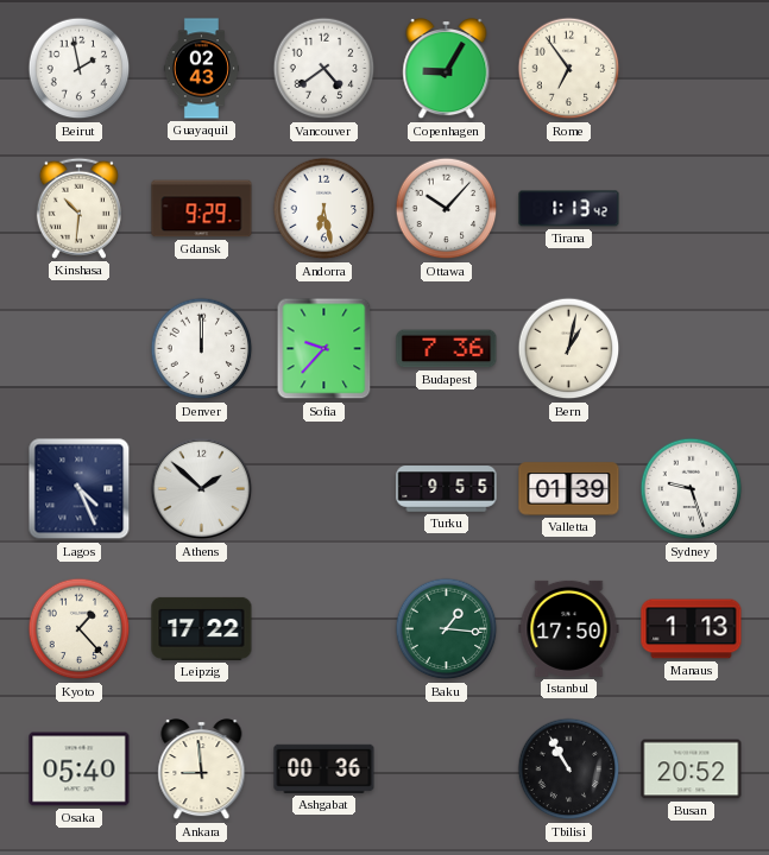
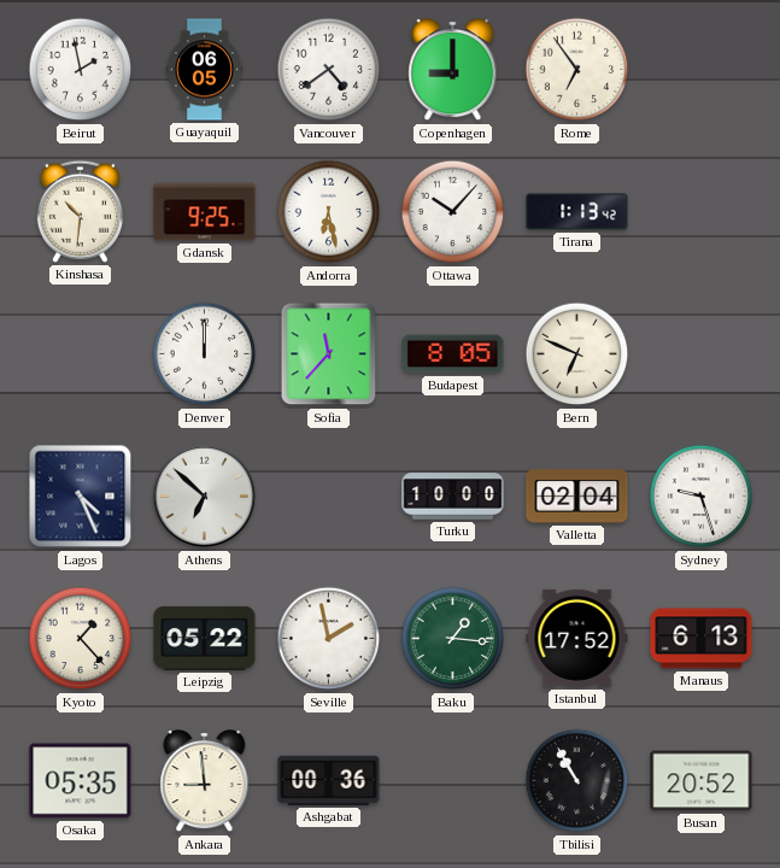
Guayaquil: 02:43 -> 06:05
Copenhagen: 9:05 -> 9:00
Gdansk: 9:29 -> 9:25
Sofia: 9:37 -> 11:37
Budapest: 7:36 -> 8:05
Bern: 1:02 -> 6:49
Athens: 1:52 -> 6:52
Turku: 9:55 -> 10:00
Valletta: 01:39 -> 02:04
Leipzig: 17:22 -> 05:22
Seville: none -> 1:58
Istanbul: 17:50 -> 17:52
Manaus: 1:13 -> 6:13
Osaka: 05:40 -> 05:35
